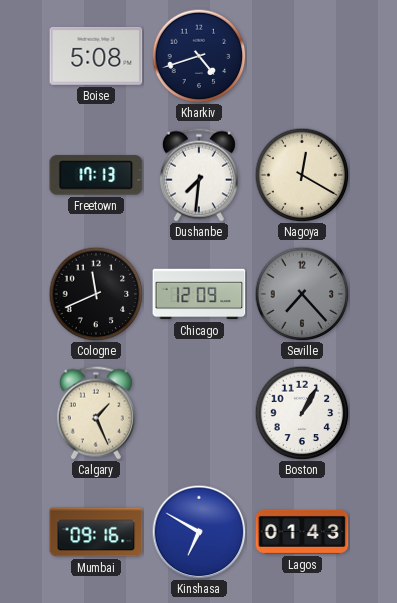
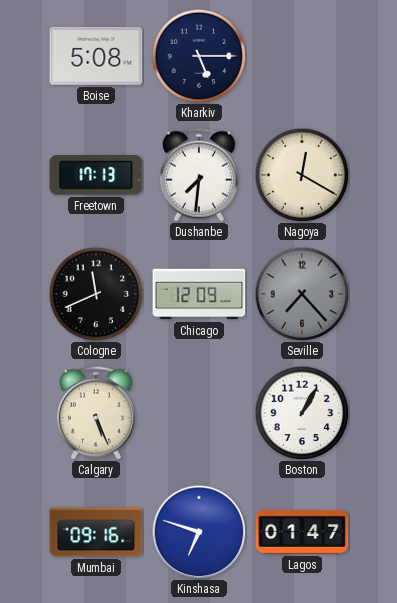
Kharkiv: 4:42 -> 5:15
Calgary: 1:26 -> 5:26
Kinshasa: 6:50 -> 6:48
Lagos: 01:43 -> 01:47
